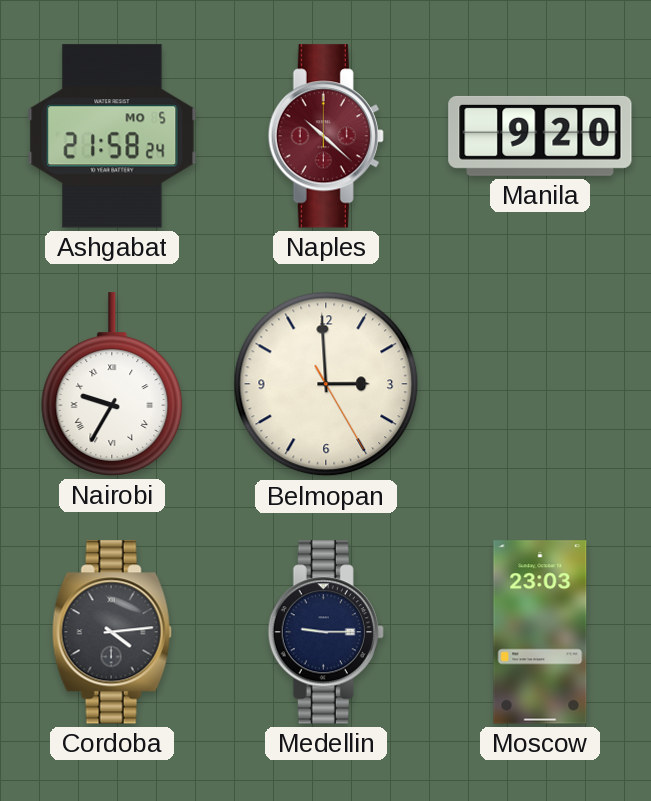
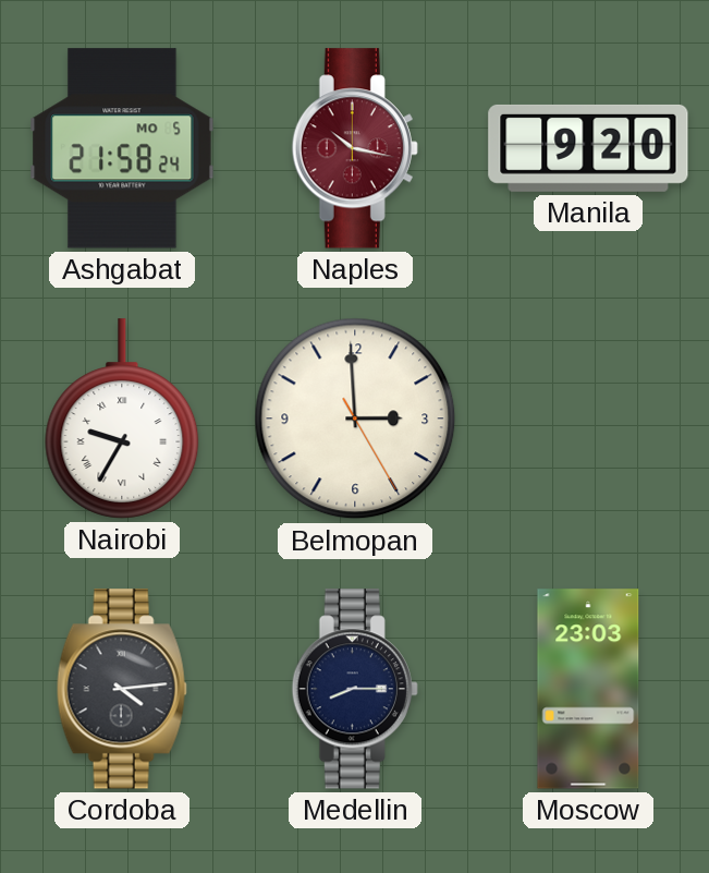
Naples: 10:22 -> 10:17
Medellin: 9:15 -> 8:15
